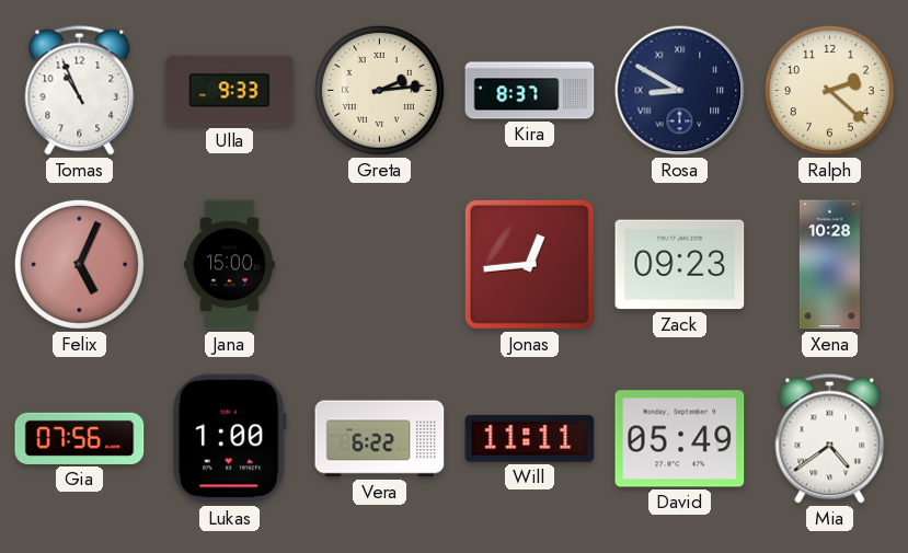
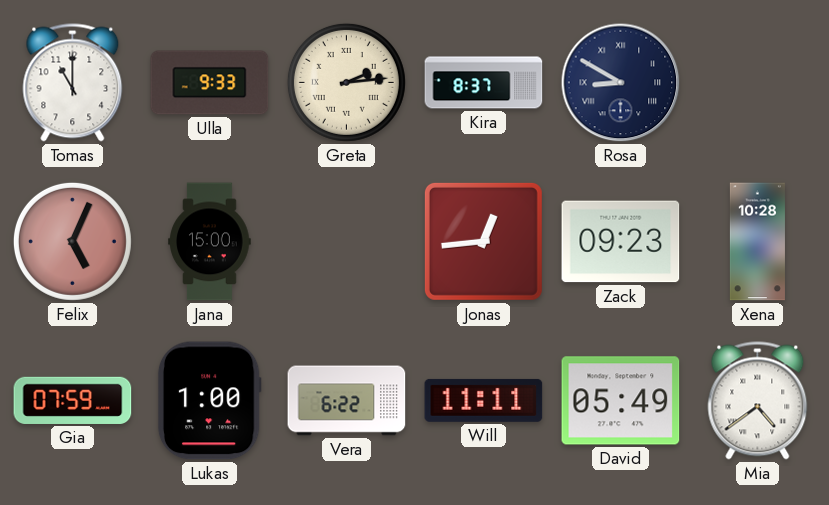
Tomas: 10:56 -> 11:00
Ralph: 2:22 -> none
Gia: 07:56 -> 07:59
